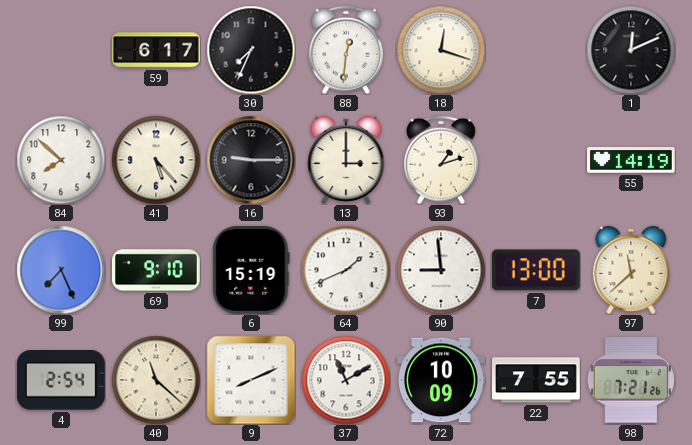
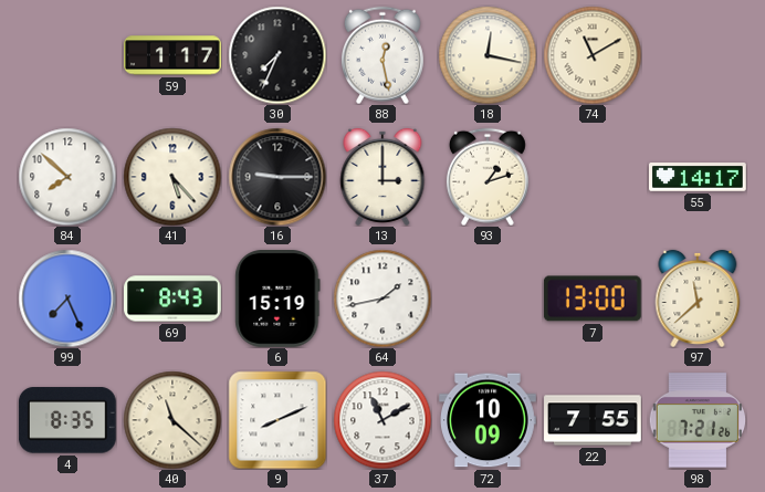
59: 6:17 -> 1:17
88: 12:31 -> 12:28
18: 12:18 -> 12:17
74: none -> 11:10
1: 12:11 -> none
55: 14:19 -> 14:17
69: 9:10 -> 8:43
64: 1:41 -> 1:43
90: 8:59 -> none
4: 2:54 -> 8:35
